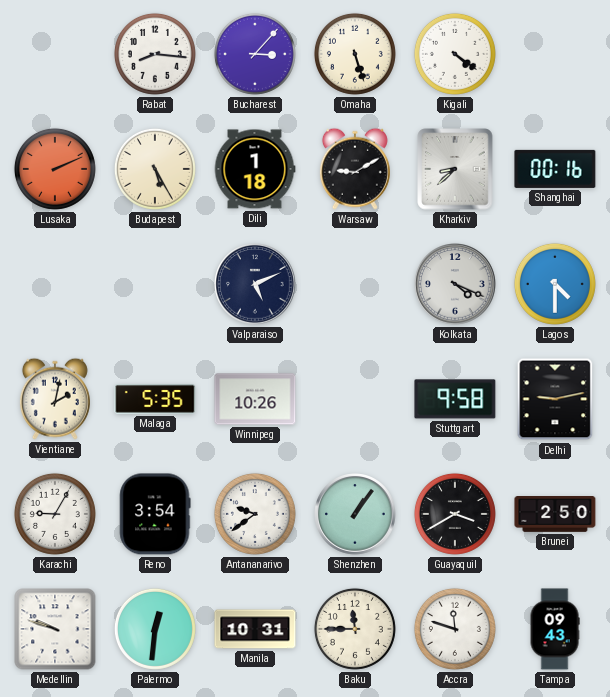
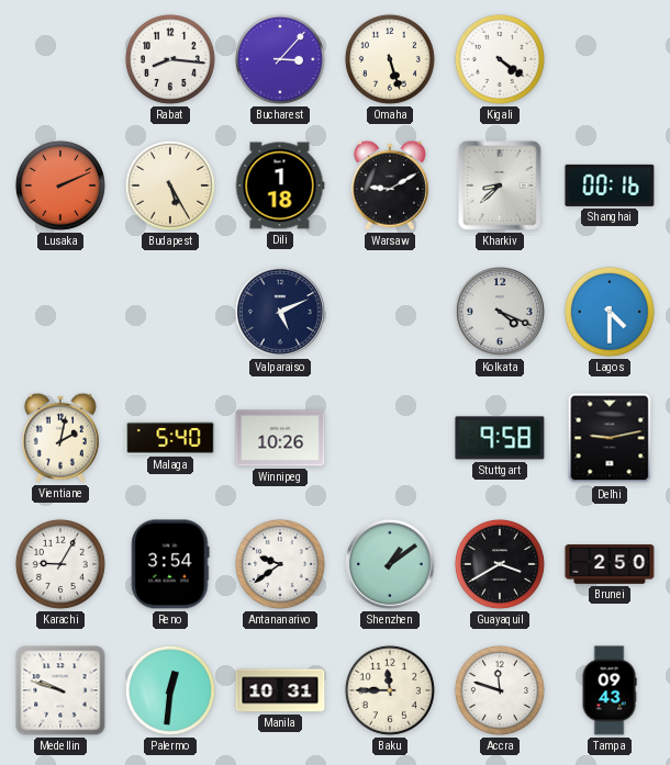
Malaga: 5:35 -> 5:40
Shenzhen: 1:06 -> 1:09
